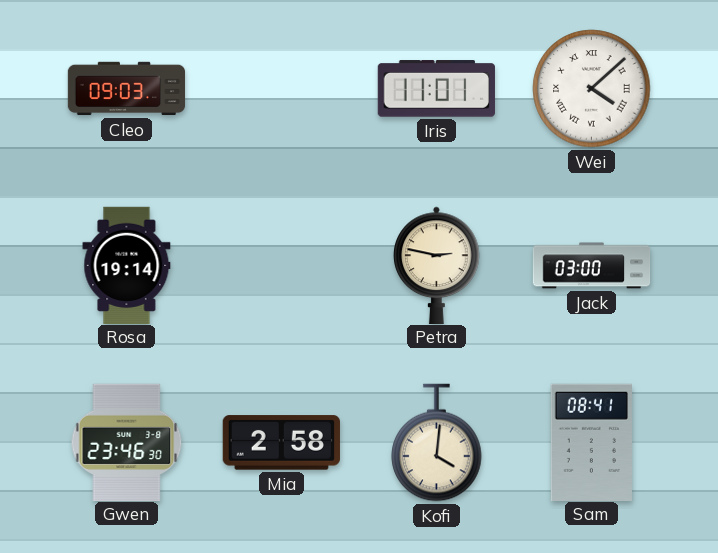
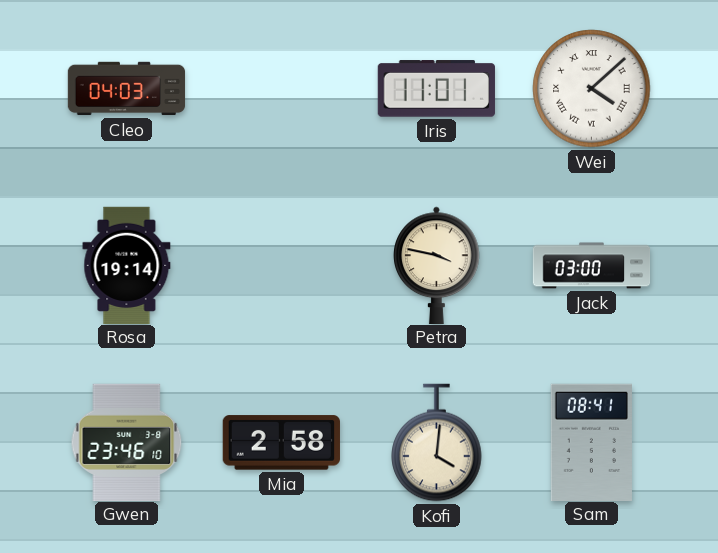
Cleo: 09:03 -> 04:03
Petra: 2:47 -> 3:47
Gwen: 23:46:30 -> 23:46:10
